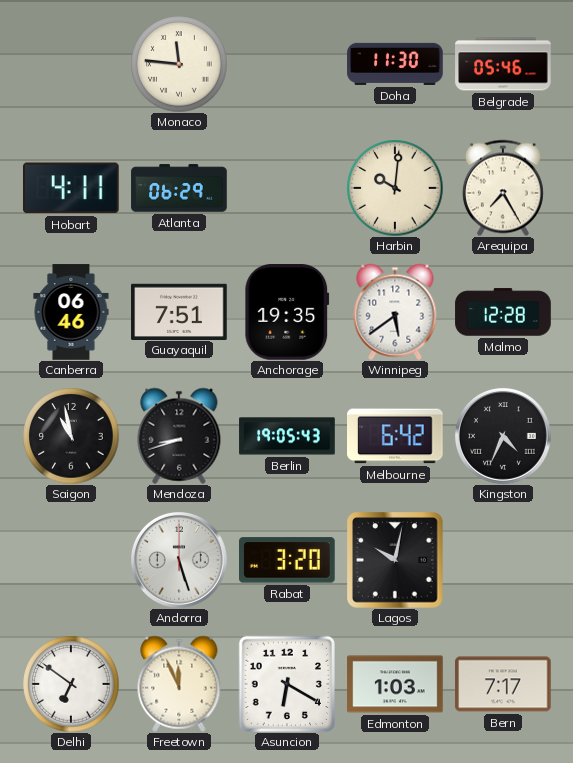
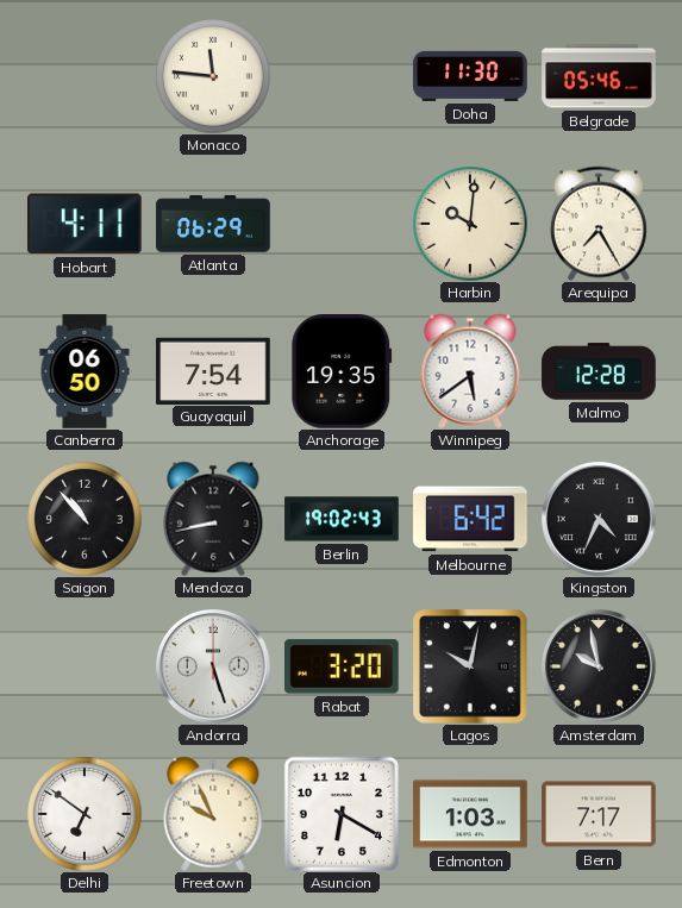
Canberra: 06:46 -> 06:50
Guayaquil: 7:51 -> 7:54
Saigon: 10:58 -> 10:53
Mendoza: 8:42 -> 8:43
Berlin: 19:05 -> 19:02
Amsterdam: none -> 9:58
Freetown: 11:56 -> 9:56
